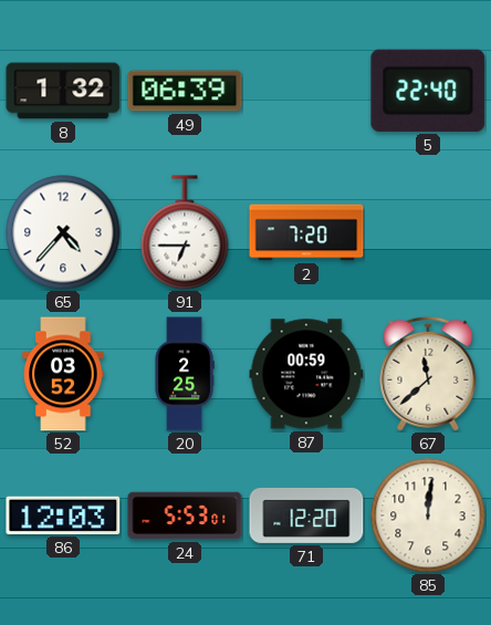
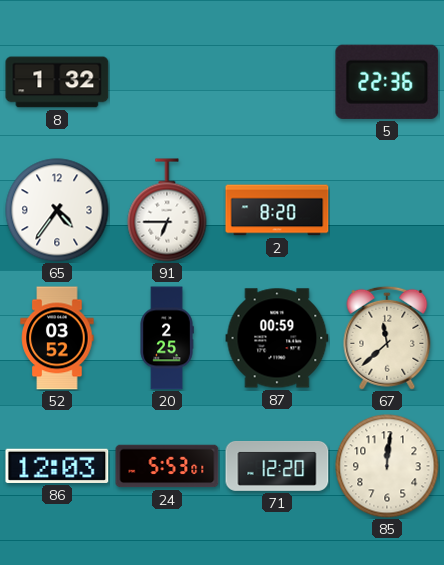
49: 06:39 -> none
5: 22:40 -> 22:36
65: 4:37 -> 4:36
2: 7:20 -> 8:20
